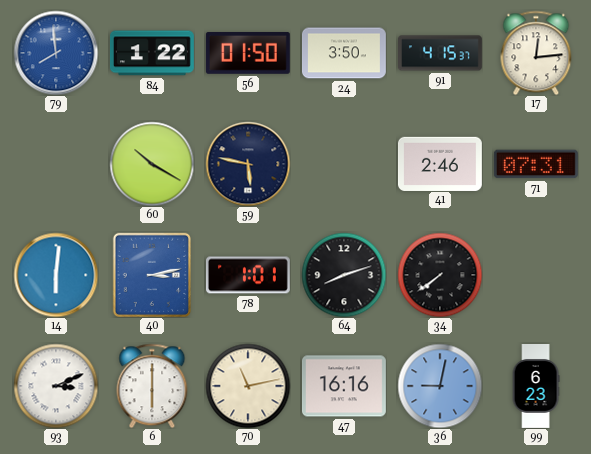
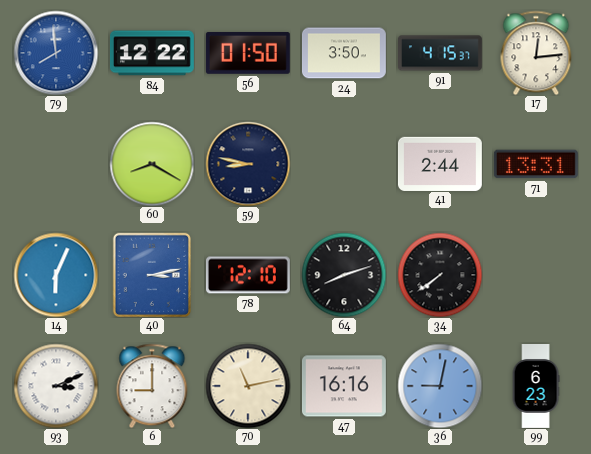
84: 1:22 -> 12:22
60: 10:20 -> 8:20
59: 5:47 -> 8:47
41: 2:46 -> 2:44
71: 07:31 -> 13:31
14: 6:01 -> 6:04
78: 1:01 -> 12:10
6: 6:00 -> 9:00
